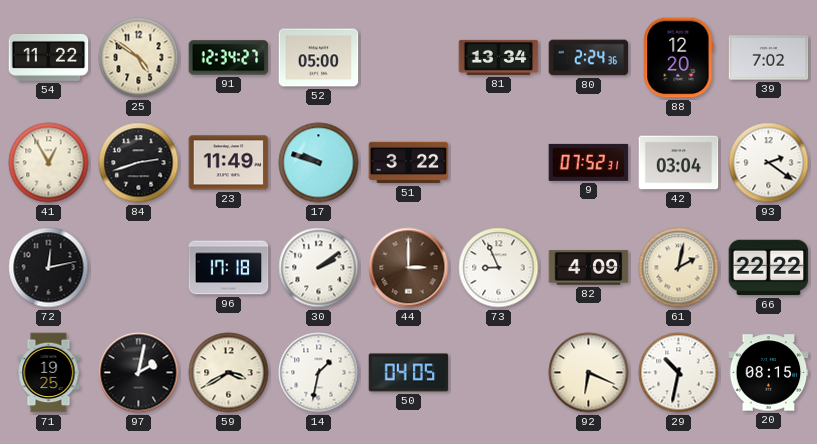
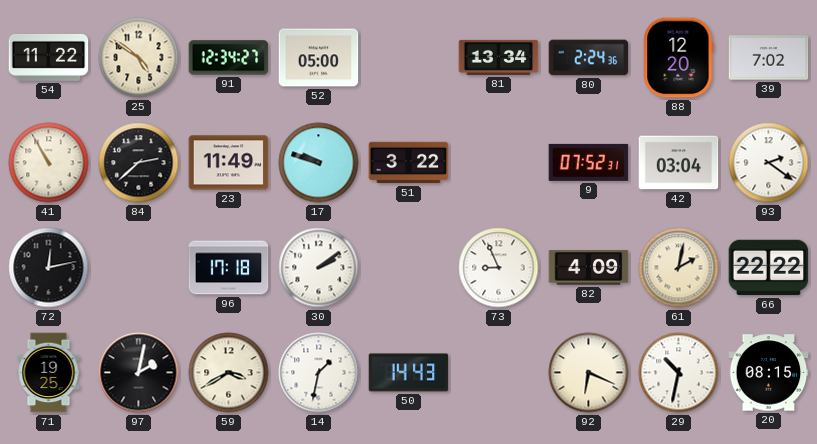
41: 12:55 -> 10:55
84: 2:42 -> 2:38
44: 3:00 -> none
50: 04:05 -> 14:43
